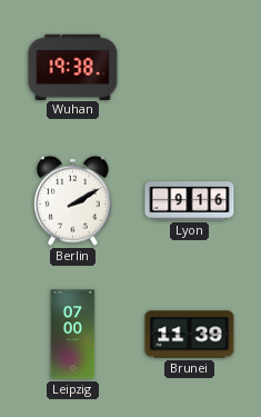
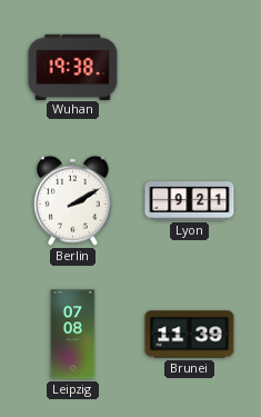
Lyon: 9:16 -> 9:21
Leipzig: 07:00 -> 07:08
